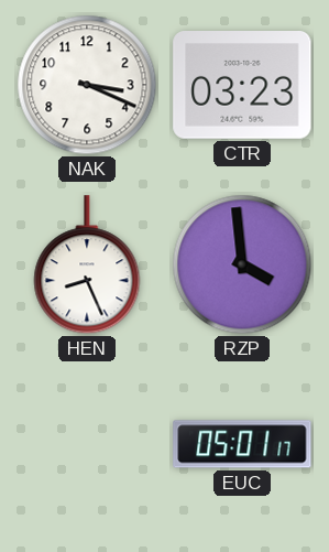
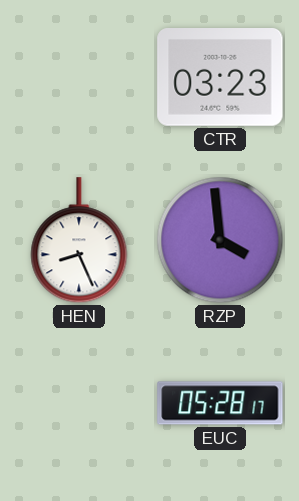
NAK: 3:19 -> none
EUC: 05:01 -> 05:28
